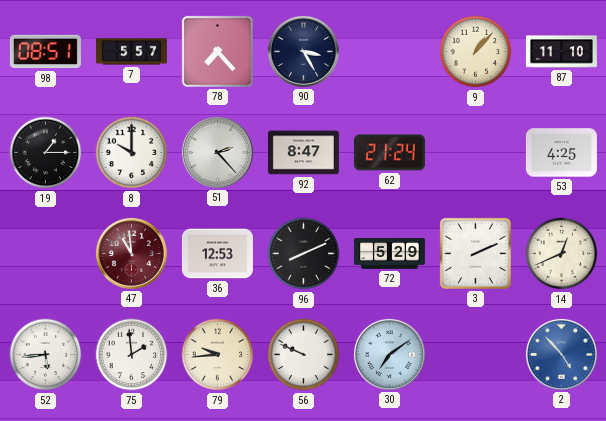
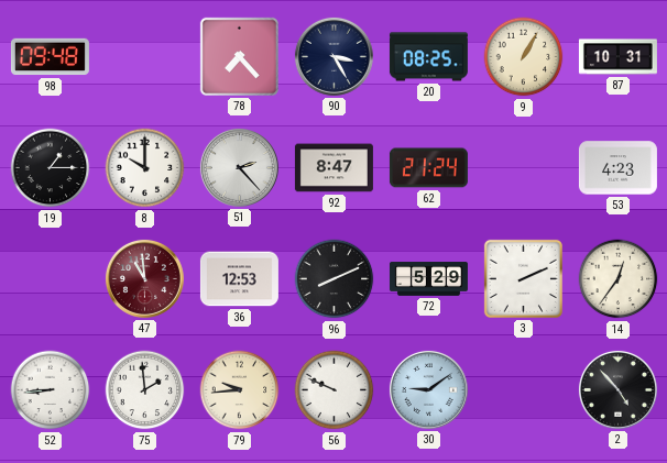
98: 08:51 -> 09:48
7: 5:57 -> none
20: none -> 08:25
9: 1:07 -> 1:05
87: 11:10 -> 10:31
53: 4:25 -> 4:23
14: 12:41 -> 12:36
52: 5:44 -> 8:44
30: 7:09 -> 9:09
2 dial: blue -> black
